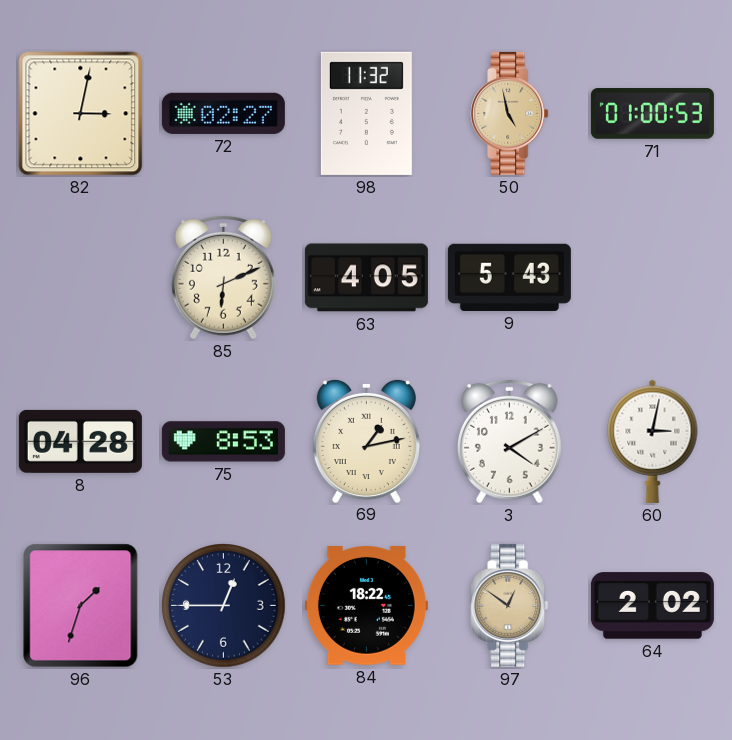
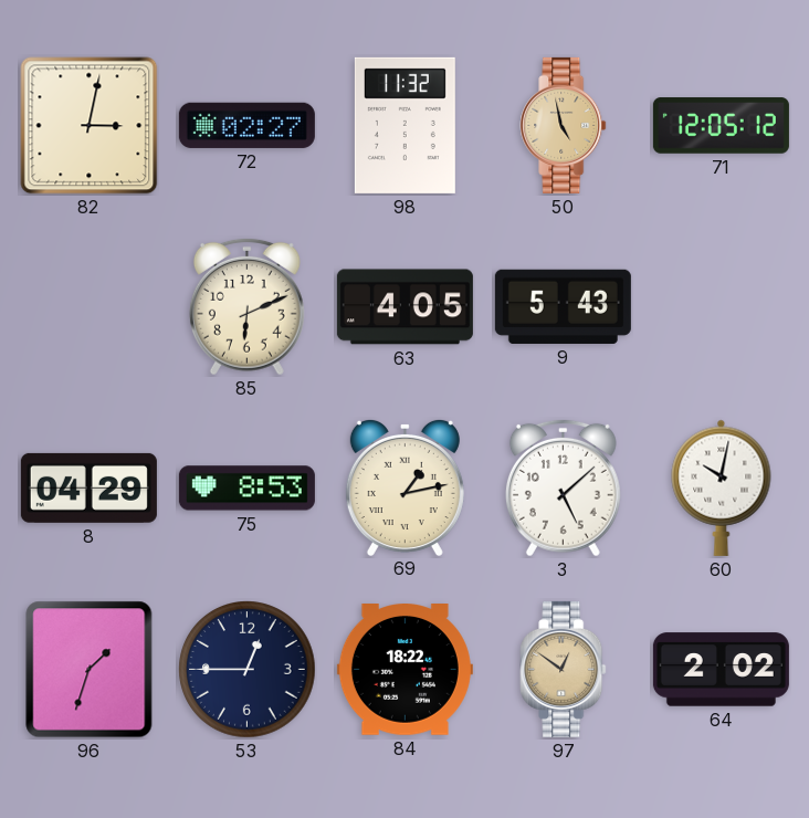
71: 01:00 -> 12:05
8: 04:28 -> 04:29
3: 4:10 -> 5:08
60: 3:02 -> 10:02
